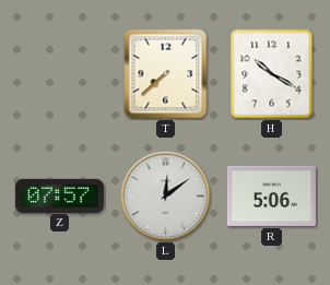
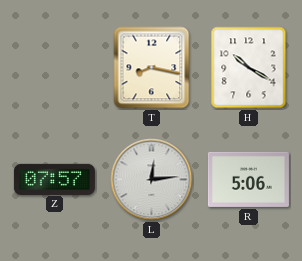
T: 7:38 -> 8:17
L: 12:09 -> 12:14
